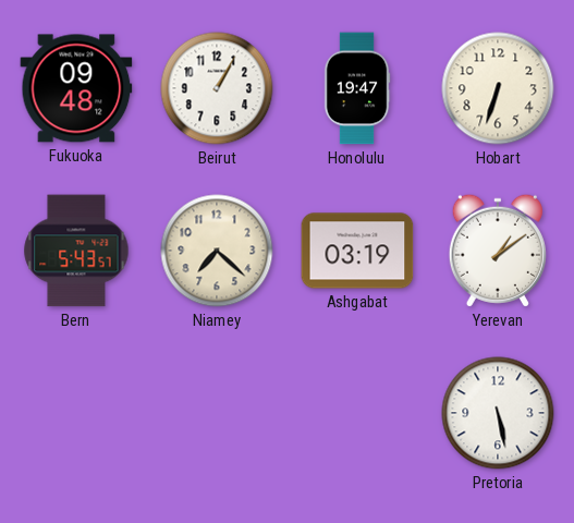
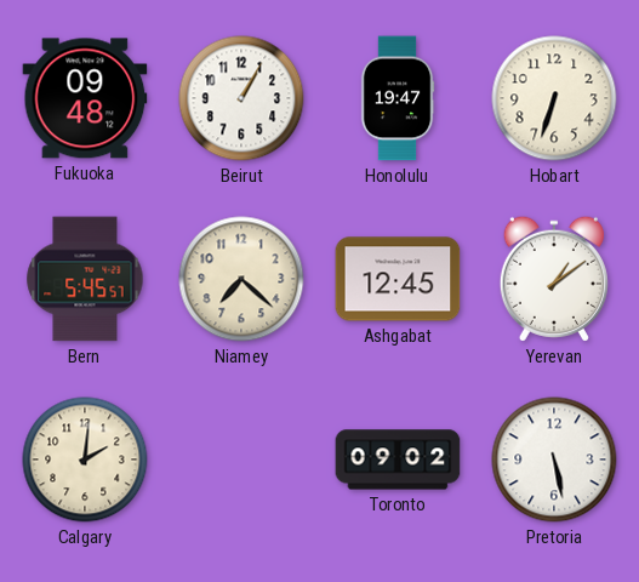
Bern: 5:43 -> 5:45
Ashgabat: 03:19 -> 12:45
Calgary: none -> 2:01
Toronto: none -> 09:02
